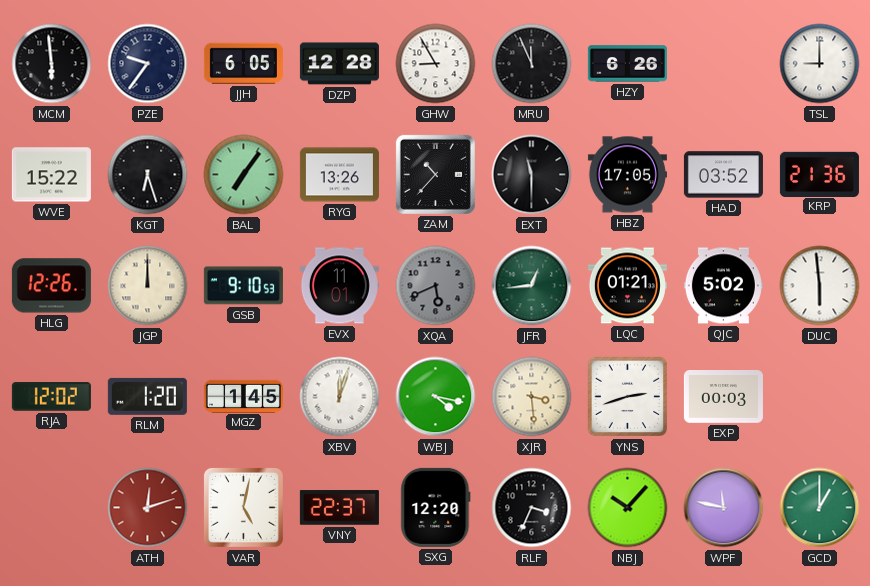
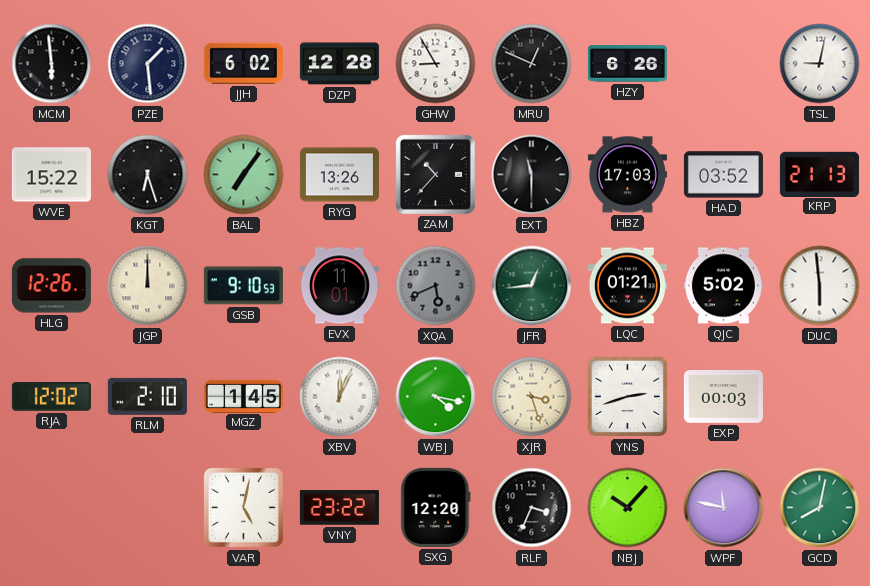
PZE: 9:36 -> 1:29
JJH: 6:05 -> 6:02
MRU: 11:56 -> 12:49
TSL: 9:00 -> 9:02
HBZ: 17:05 -> 17:03
KRP: 21:36 -> 21:13
RLM: 1:20 -> 2:10
XBV: 12:03 -> 12:04
XJR: 3:29 -> 3:27
ATH: 12:12 -> none
VNY: 22:37 -> 23:22
GCD: 1:00 -> 8:02
